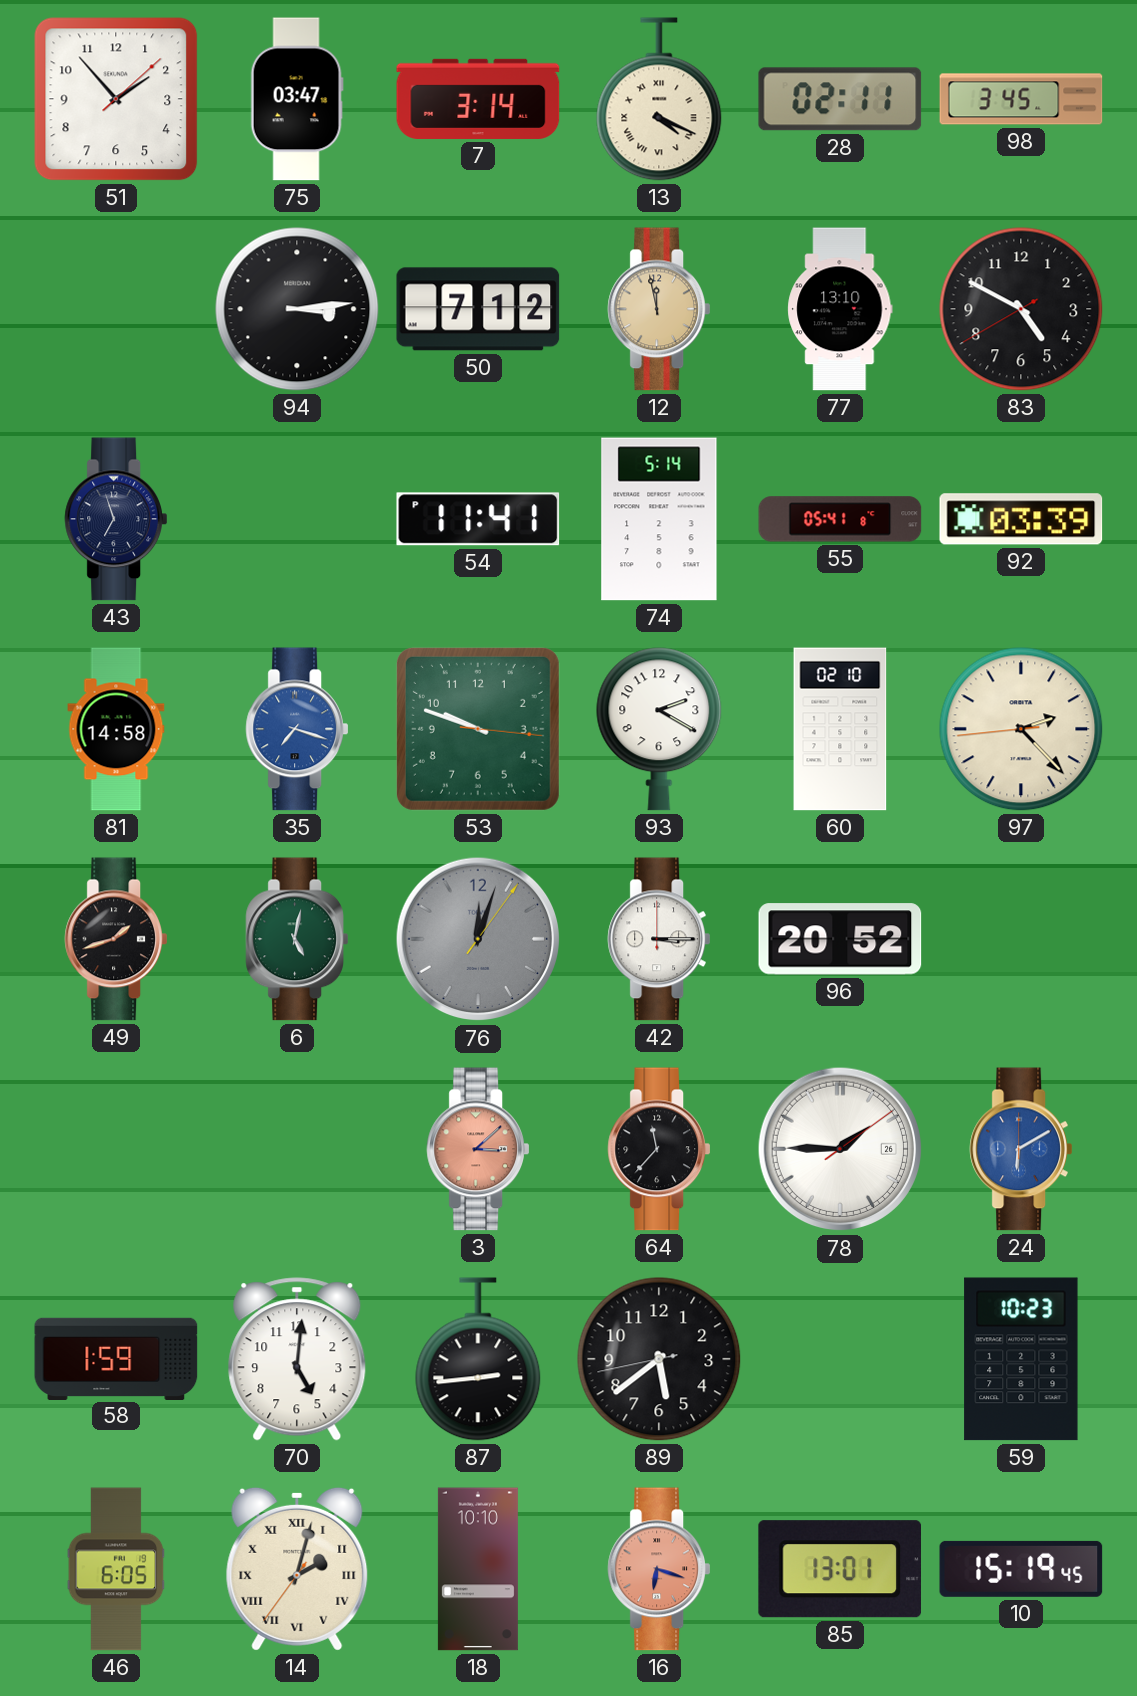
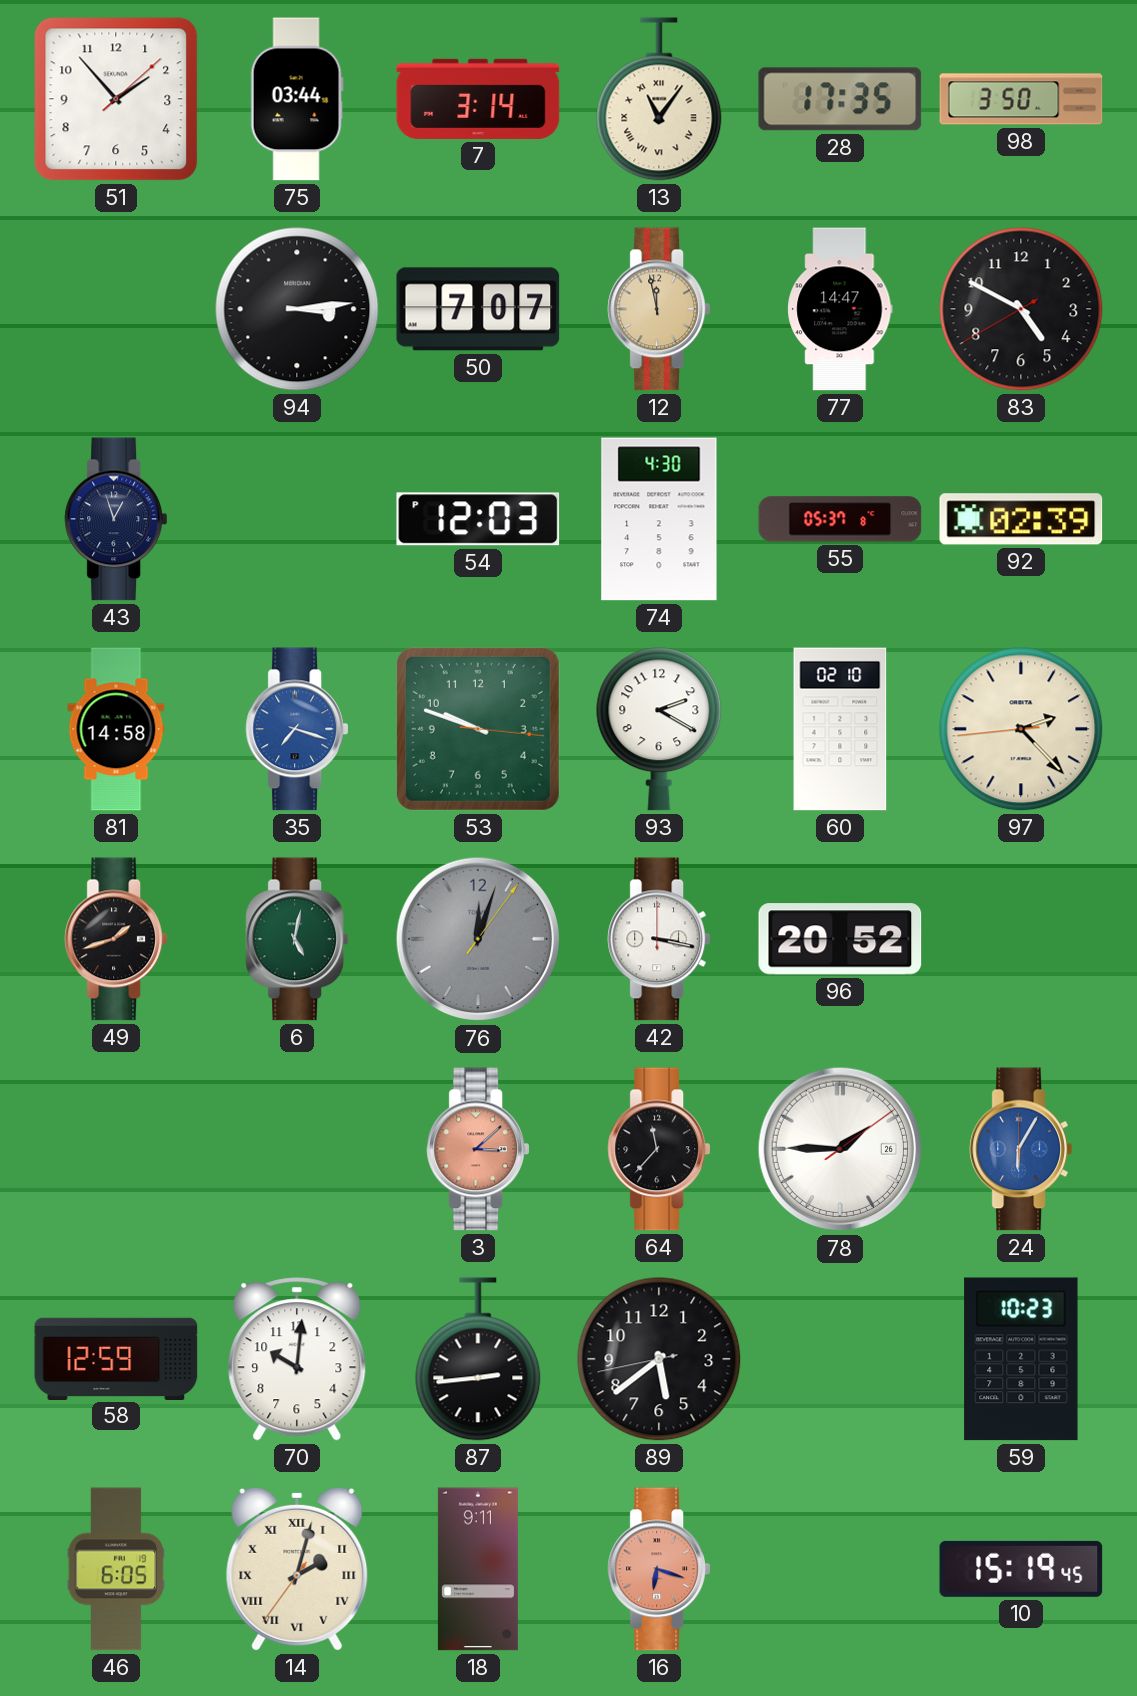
75: 03:47 -> 03:44
13: 4:19 -> 11:06
28: 02:11 -> 17:35
98: 3:45 -> 3:50
50: 7:12 -> 7:07
77: 13:10 -> 14:47
43: 6:57 -> 12:57
54: 11:41 -> 12:03
74: 5:14 -> 4:30
55: 05:41 -> 05:37
92: 03:39 -> 02:39
42: 3:15 -> 3:17
24: 6:10 -> 6:05
58: 1:59 -> 12:59
70: 5:01 -> 10:01
18: 10:10 -> 9:11
85: 13:01 -> none
